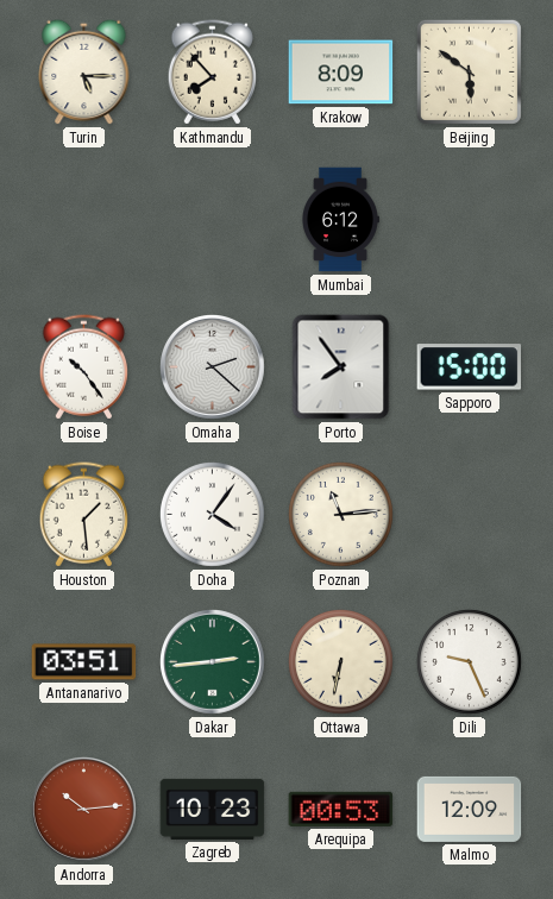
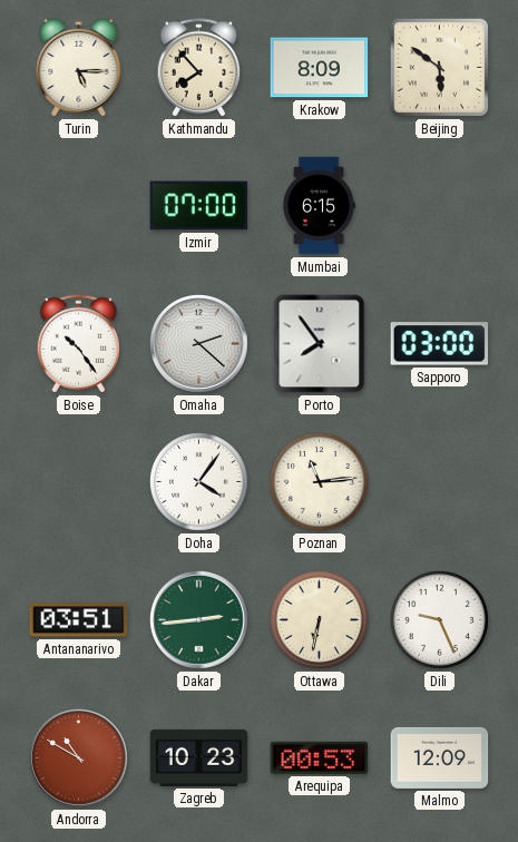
Izmir: none -> 07:00
Mumbai: 6:12 -> 6:15
Sapporo: 15:00 -> 03:00
Houston: 1:29 -> none
Andorra: 10:14 -> 10:50
